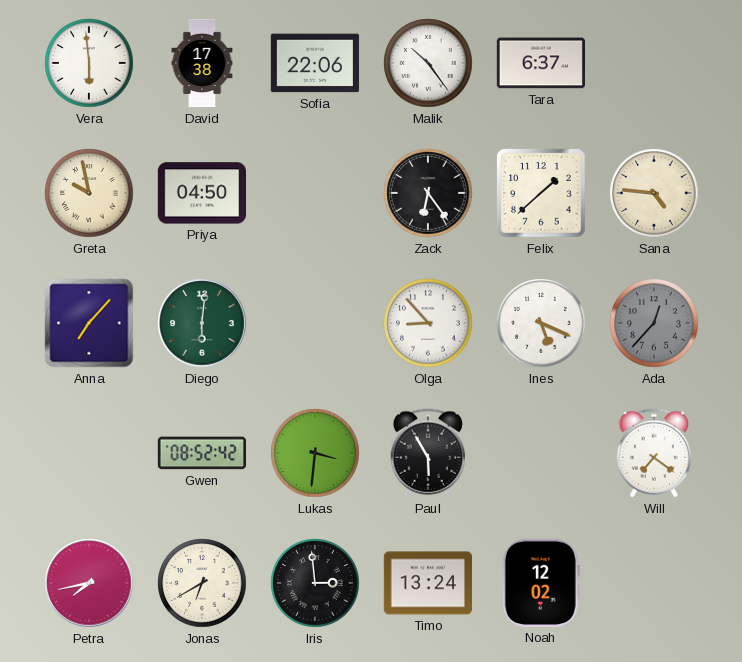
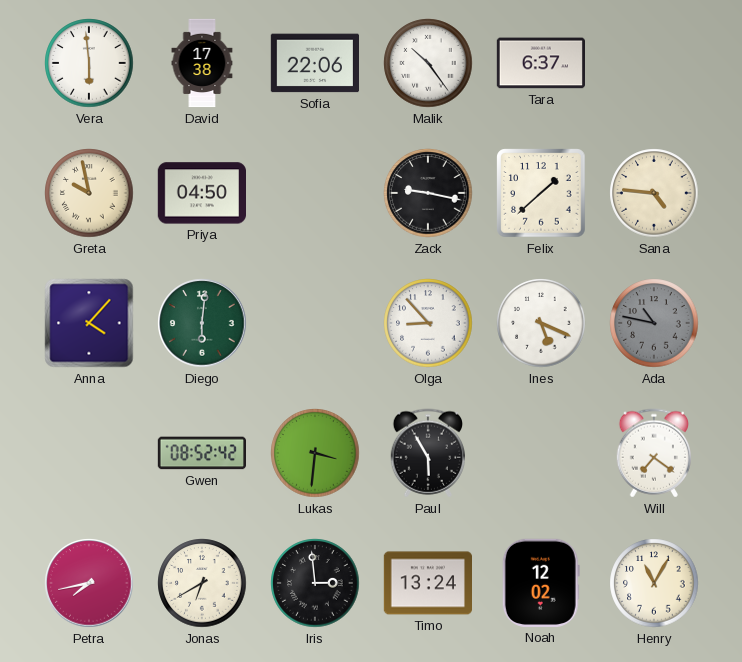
Zack: 6:24 -> 9:17
Anna: 7:07 -> 4:07
Ada: 12:37 -> 10:47
Henry: none -> 11:05
